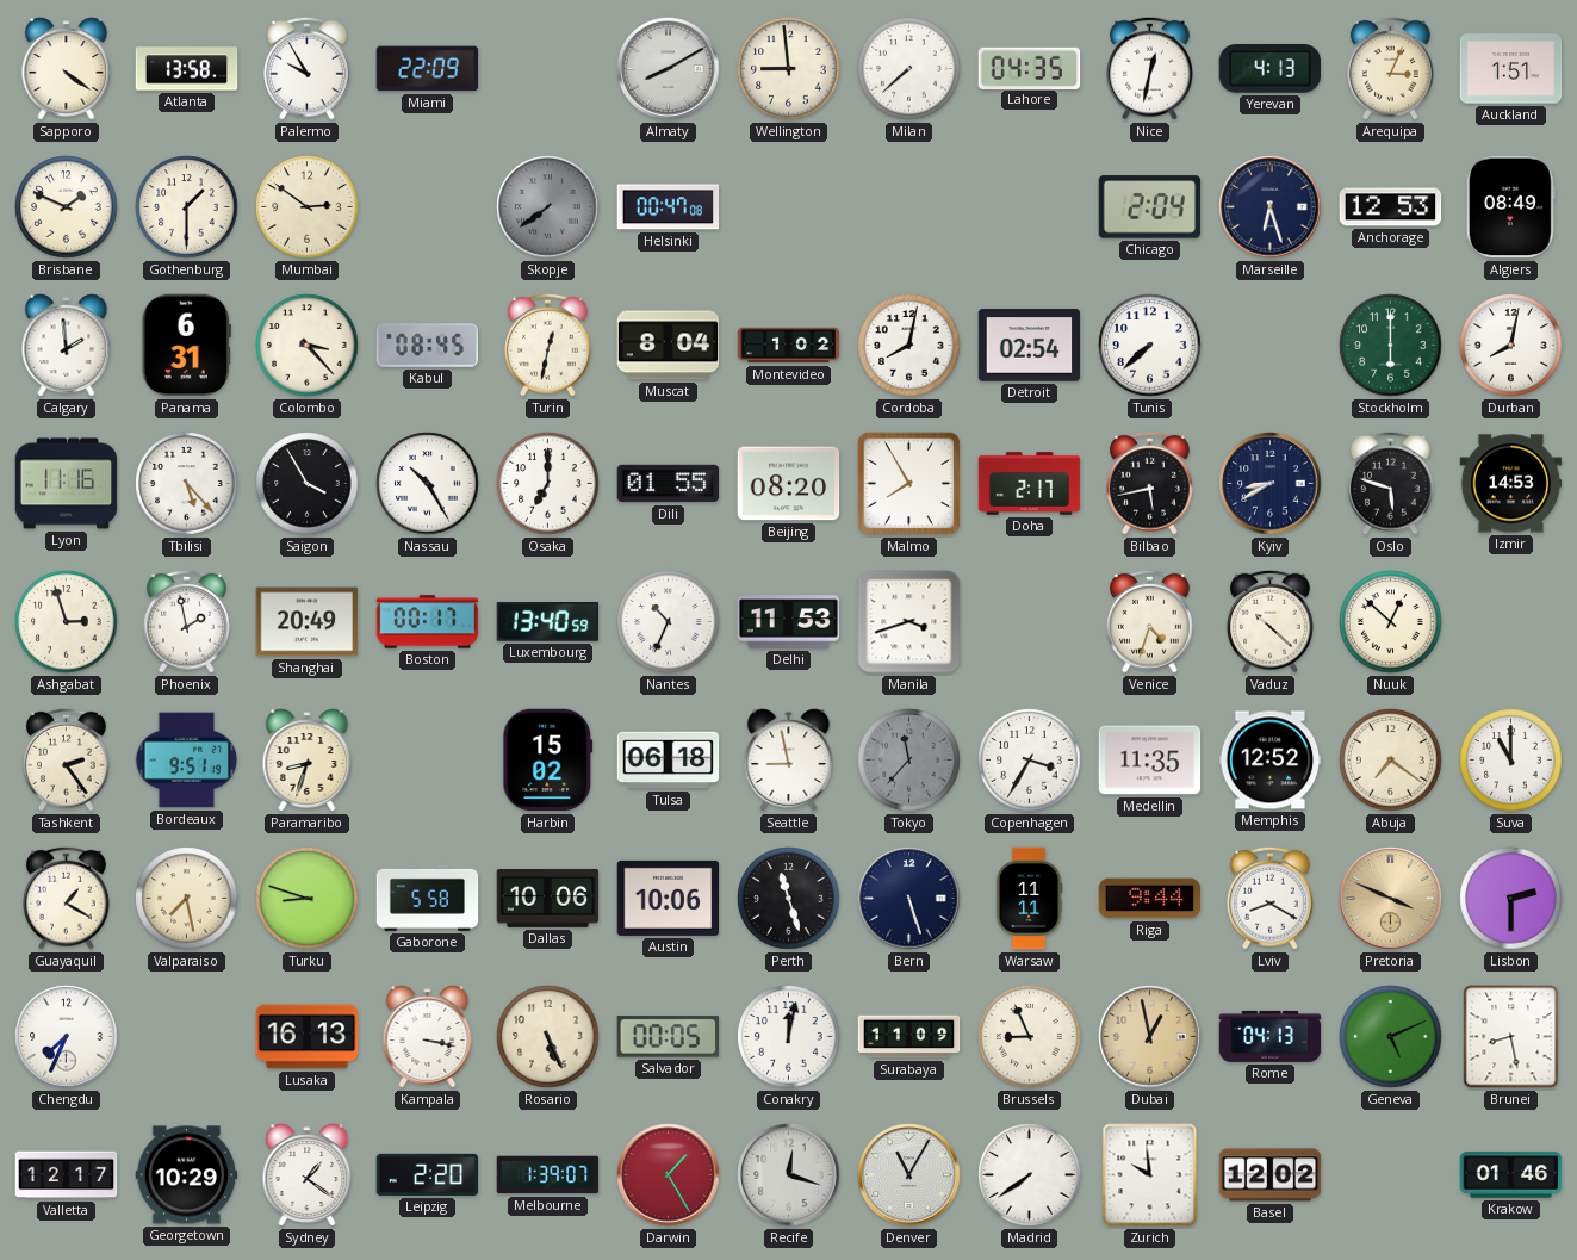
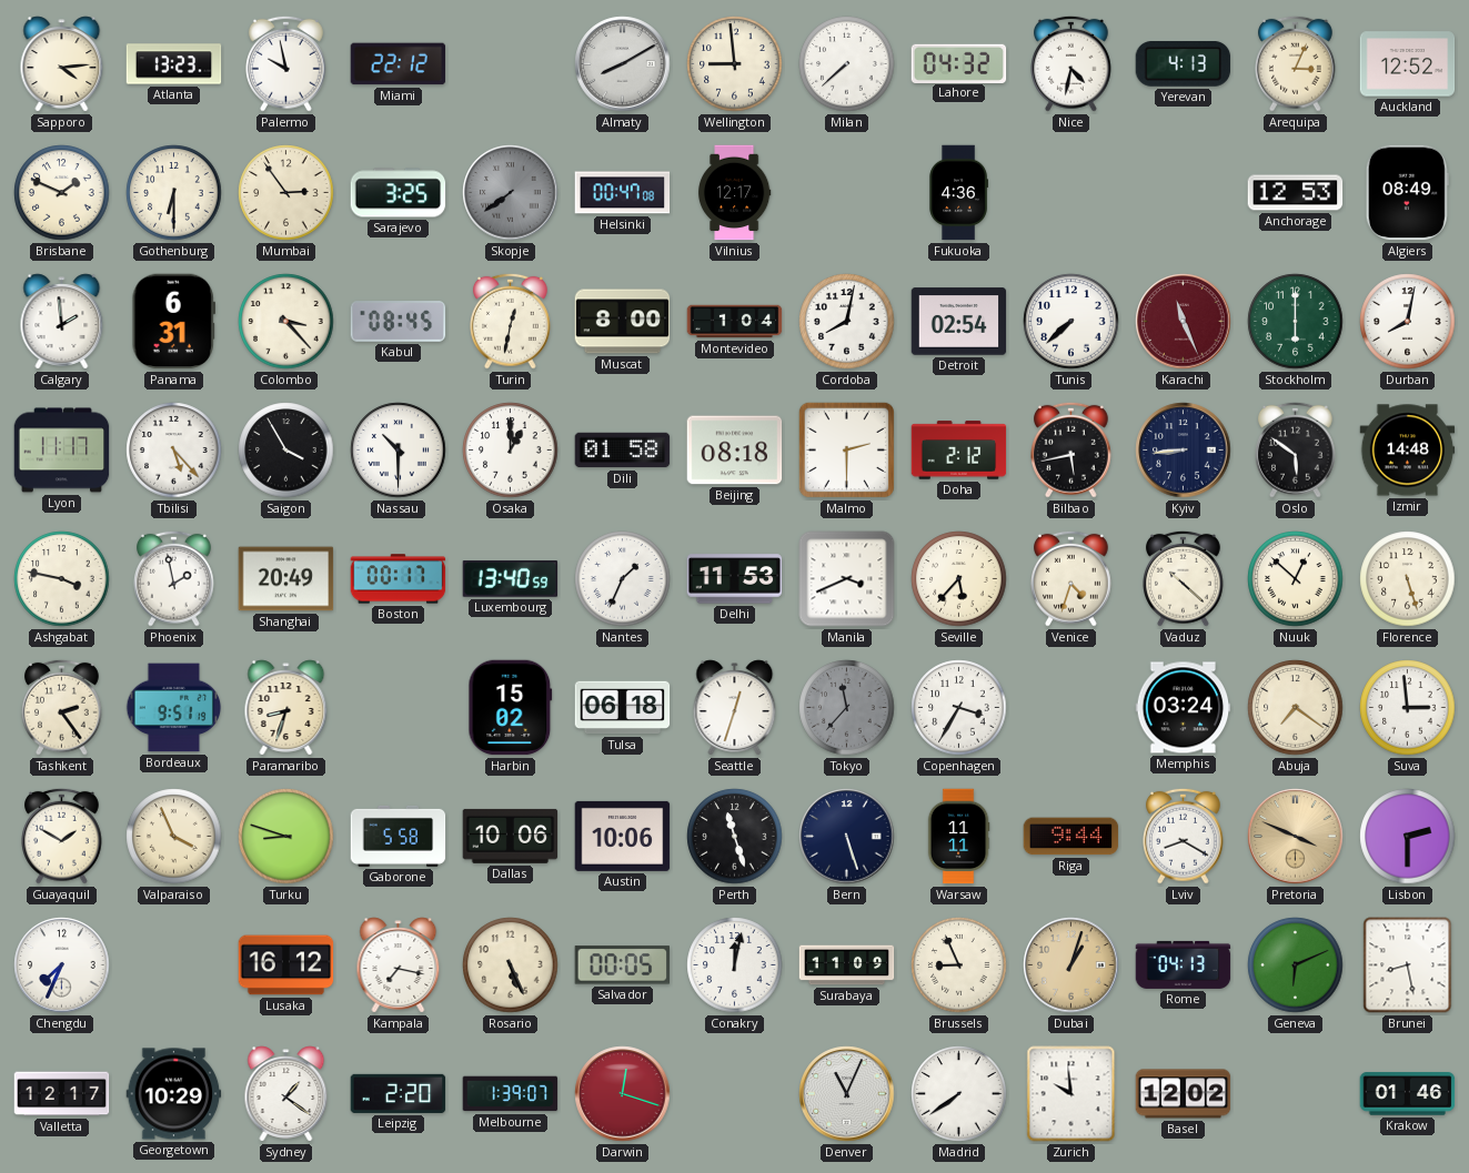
Sapporo: 4:21 -> 4:14
Atlanta: 13:58 -> 13:23
Palermo: 9:55 -> 9:58
Miami: 22:09 -> 22:12
Lahore: 04:35 -> 04:32
Nice: 12:32 -> 4:32
Auckland: 1:51 -> 12:52
Gothenburg: 1:30 -> 6:30
Mumbai: 2:51 -> 2:54
Sarajevo: none -> 3:25
Vilnius: none -> 12:17
Fukuoka: none -> 4:36
Chicago: 2:04 -> none
Marseille: 6:27 -> none
Muscat: 8:04 -> 8:00
Montevideo: 1:02 -> 1:04
Karachi: none -> 11:26
Lyon: 11:16 -> 11:17
Nassau: 10:25 -> 10:30
Osaka: 7:00 -> 1:00
Dili: 01:55 -> 01:58
Beijing: 08:20 -> 08:18
Malmo: 7:55 -> 2:30
Doha: 2:17 -> 2:12
Kyiv: 8:40 -> 8:44
Oslo: 5:48 -> 5:51
Izmir: 14:53 -> 14:48
Ashgabat: 2:57 -> 3:47
Nantes: 10:34 -> 1:34
Manila: 3:42 -> 3:41
Seville: none -> 5:37
Florence: none -> 5:27
Seattle: 8:58 -> 12:33
Medellin: 11:35 -> none
Memphis: 12:52 -> 03:24
Suva: 11:00 -> 2:59
Guayaquil: 1:20 -> 1:50
Valparaiso: 7:28 -> 3:56
Lusaka: 16:13 -> 16:12
Kampala: 3:17 -> 7:17
Dubai: 12:58 -> 1:03
Geneva: 5:11 -> 6:11
Darwin: 1:25 -> 12:18
Recife: 12:18 -> none
Denver: 11:05 -> 11:04
